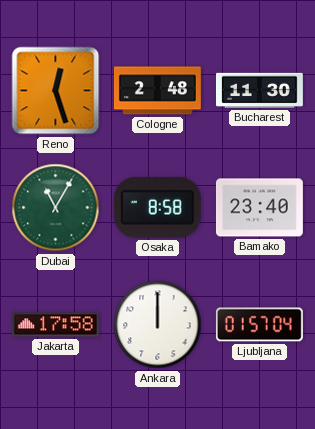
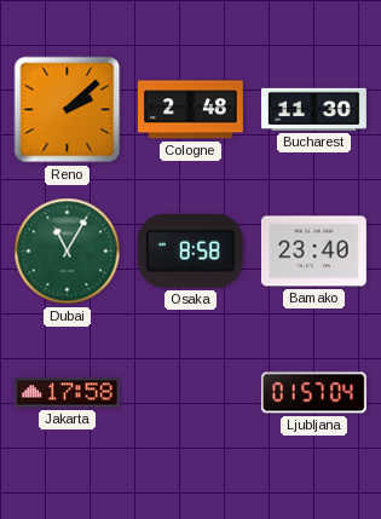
Reno: 12:27 -> 2:08
Ankara: 12:00 -> none
